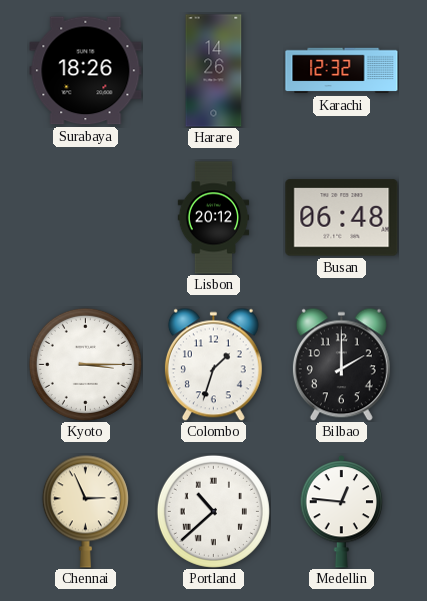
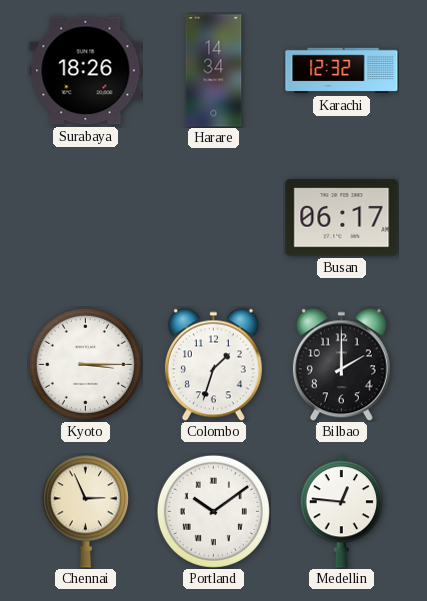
Harare: 14:26 -> 14:34
Lisbon: 20:12 -> none
Busan: 06:48 -> 06:17
Portland: 10:38 -> 10:09
